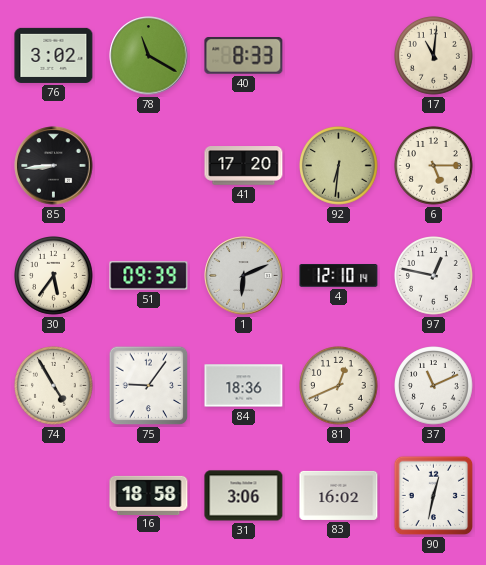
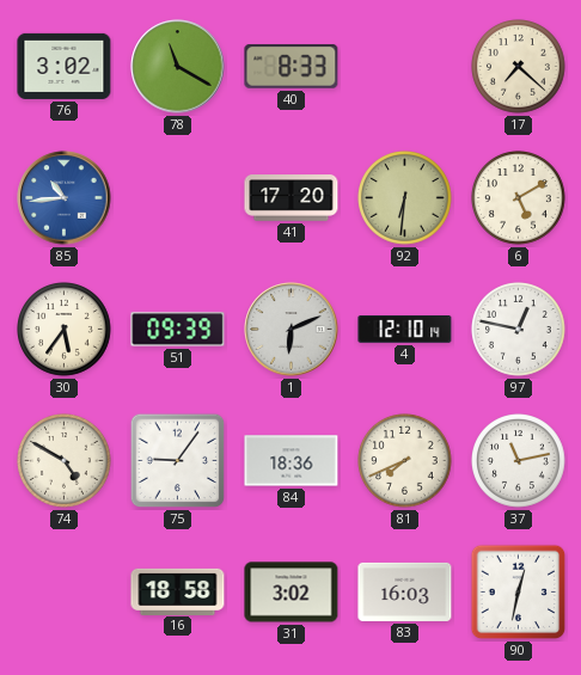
17: 11:01 -> 7:22
85: 8:44 -> 10:44
85 dial: black -> blue
6: 5:15 -> 5:10
74: 4:55 -> 4:50
81: 12:41 -> 7:41
37: 11:11 -> 11:13
31: 3:06 -> 3:02
83: 16:02 -> 16:03
